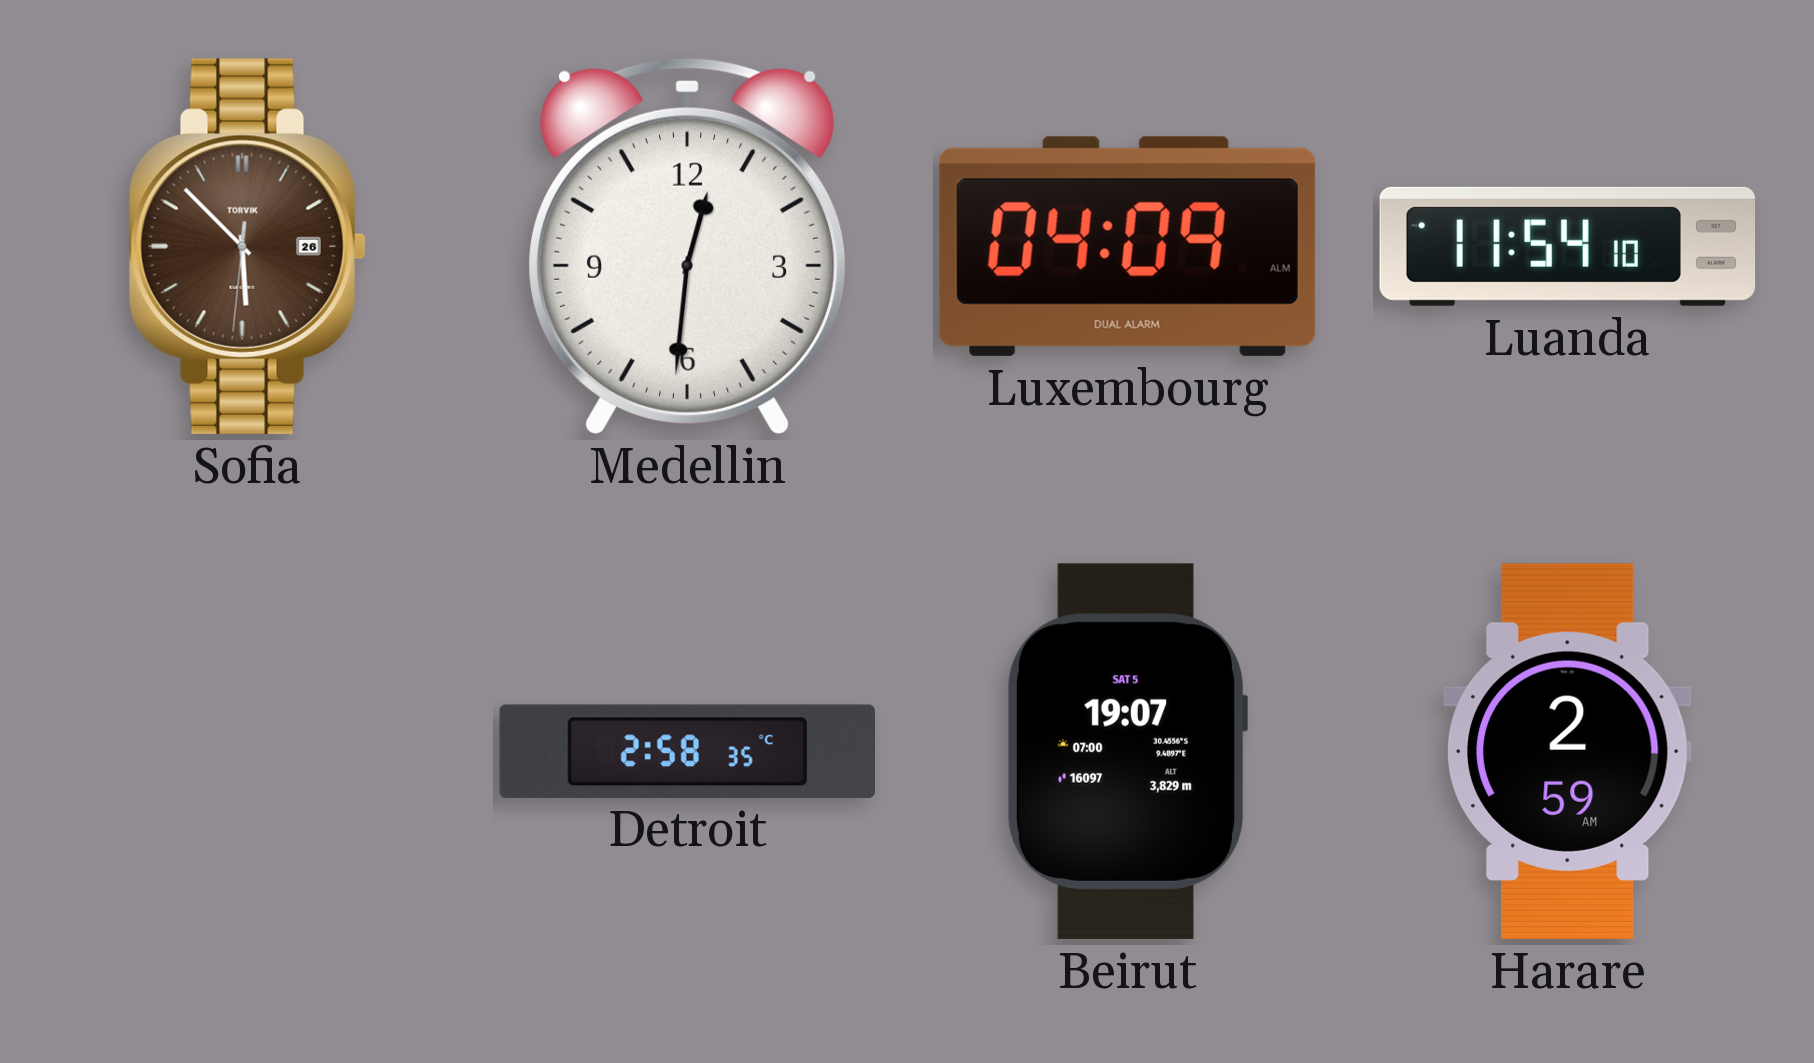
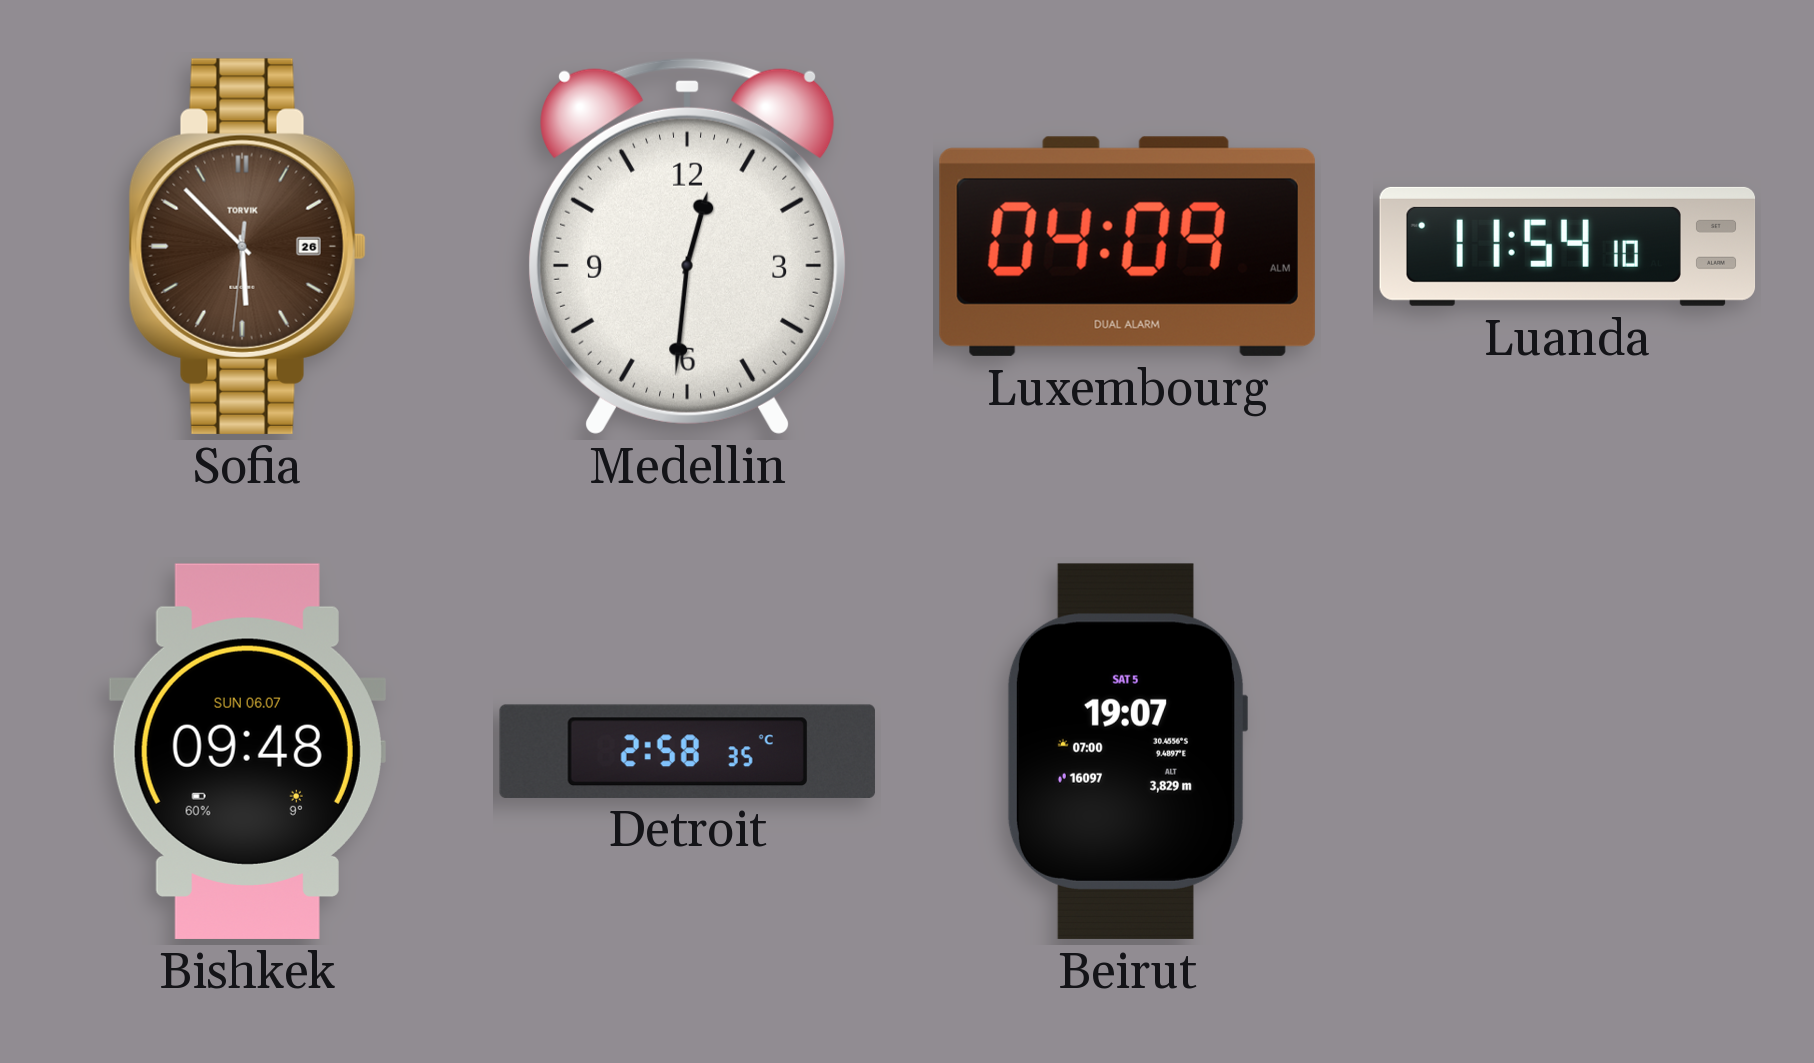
Bishkek: none -> 09:48
Harare: 2:59 -> none
